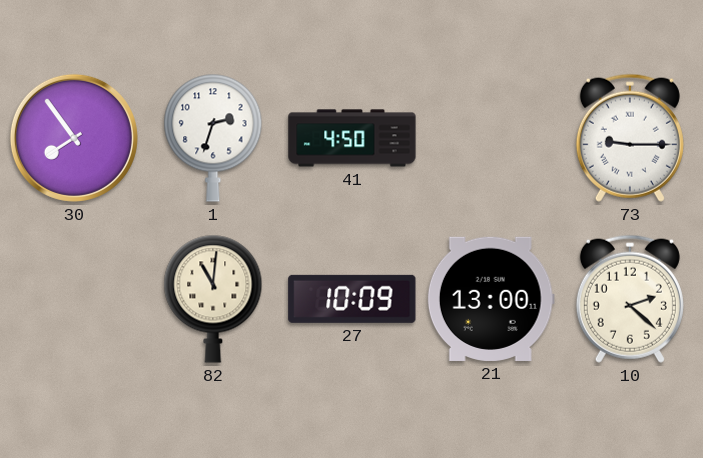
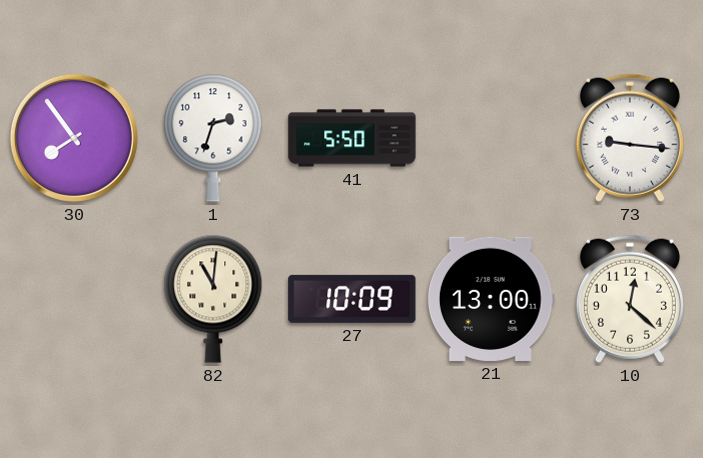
41: 4:50 -> 5:50
73: 9:15 -> 9:16
10: 2:22 -> 12:22
